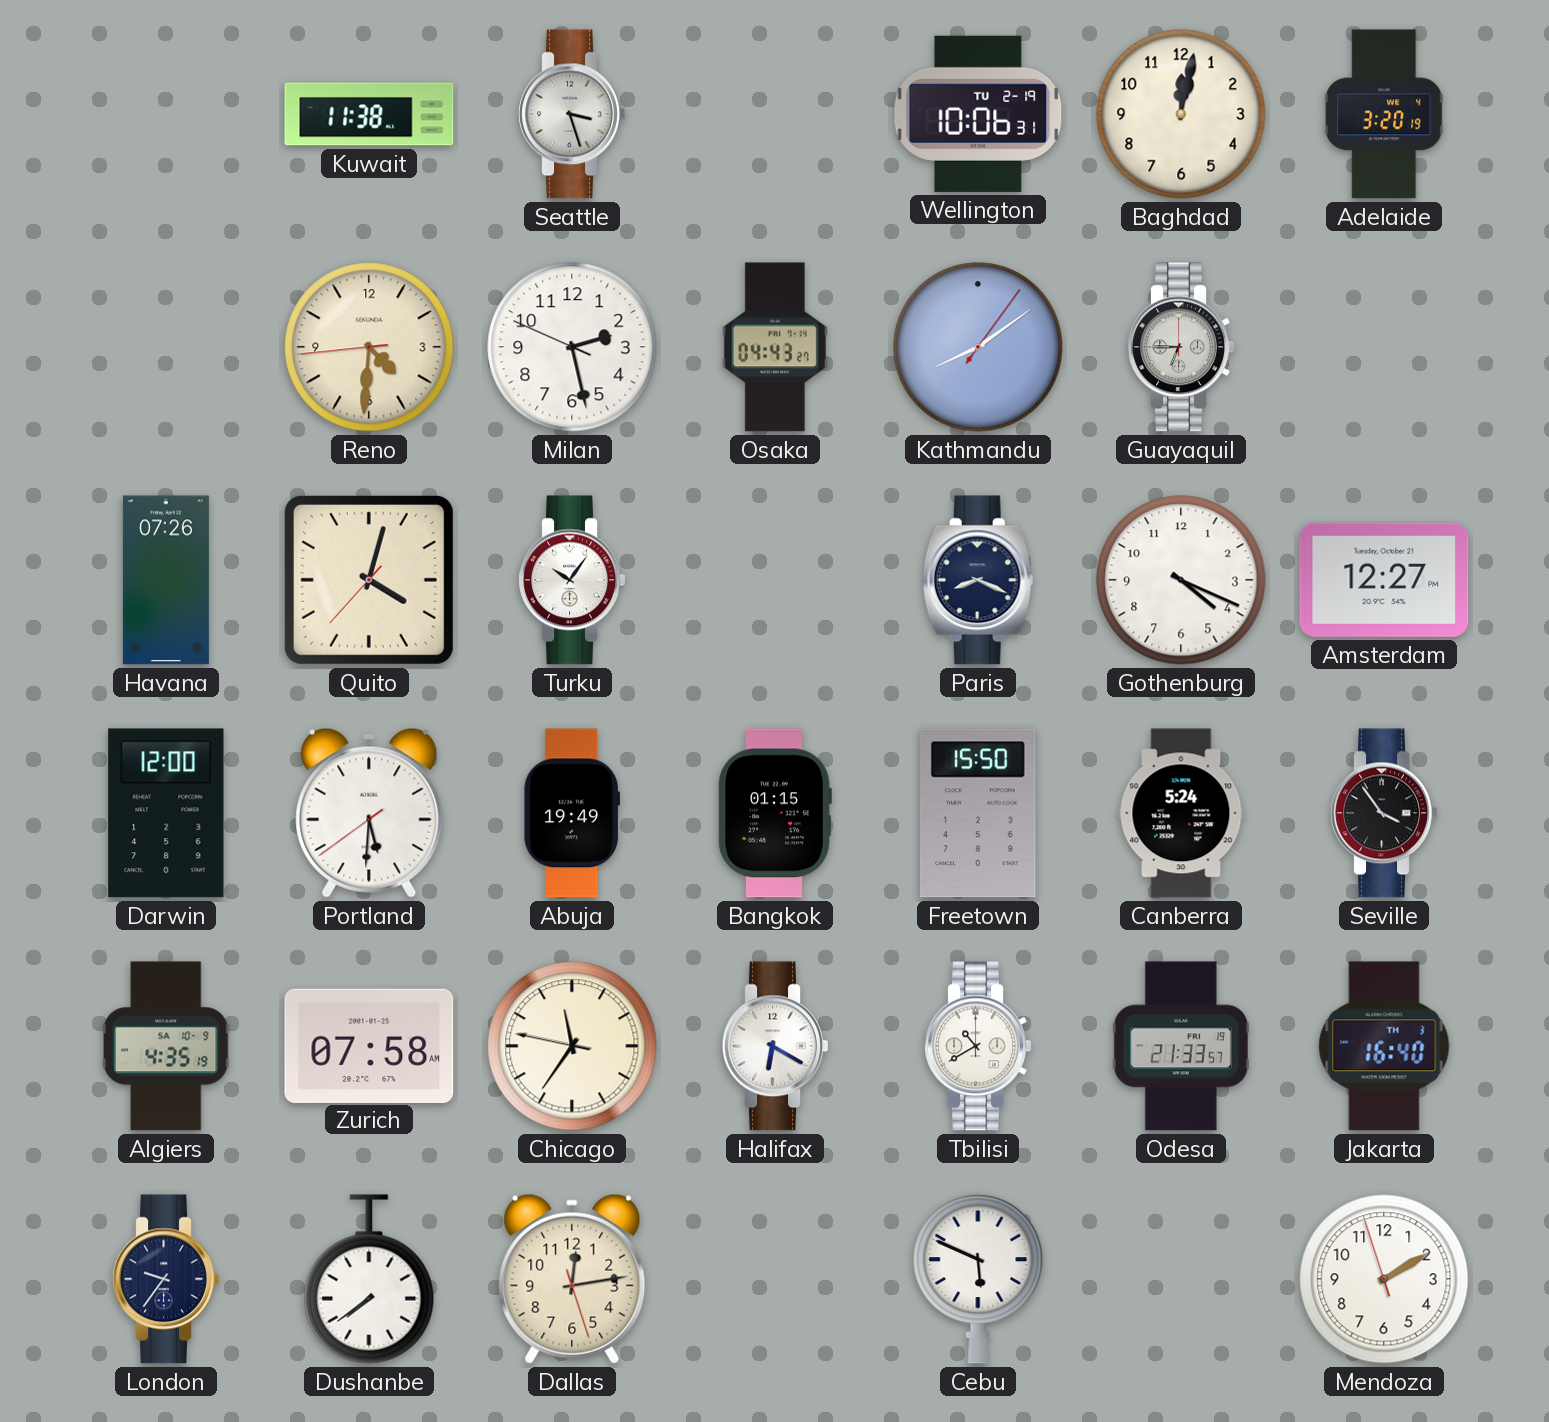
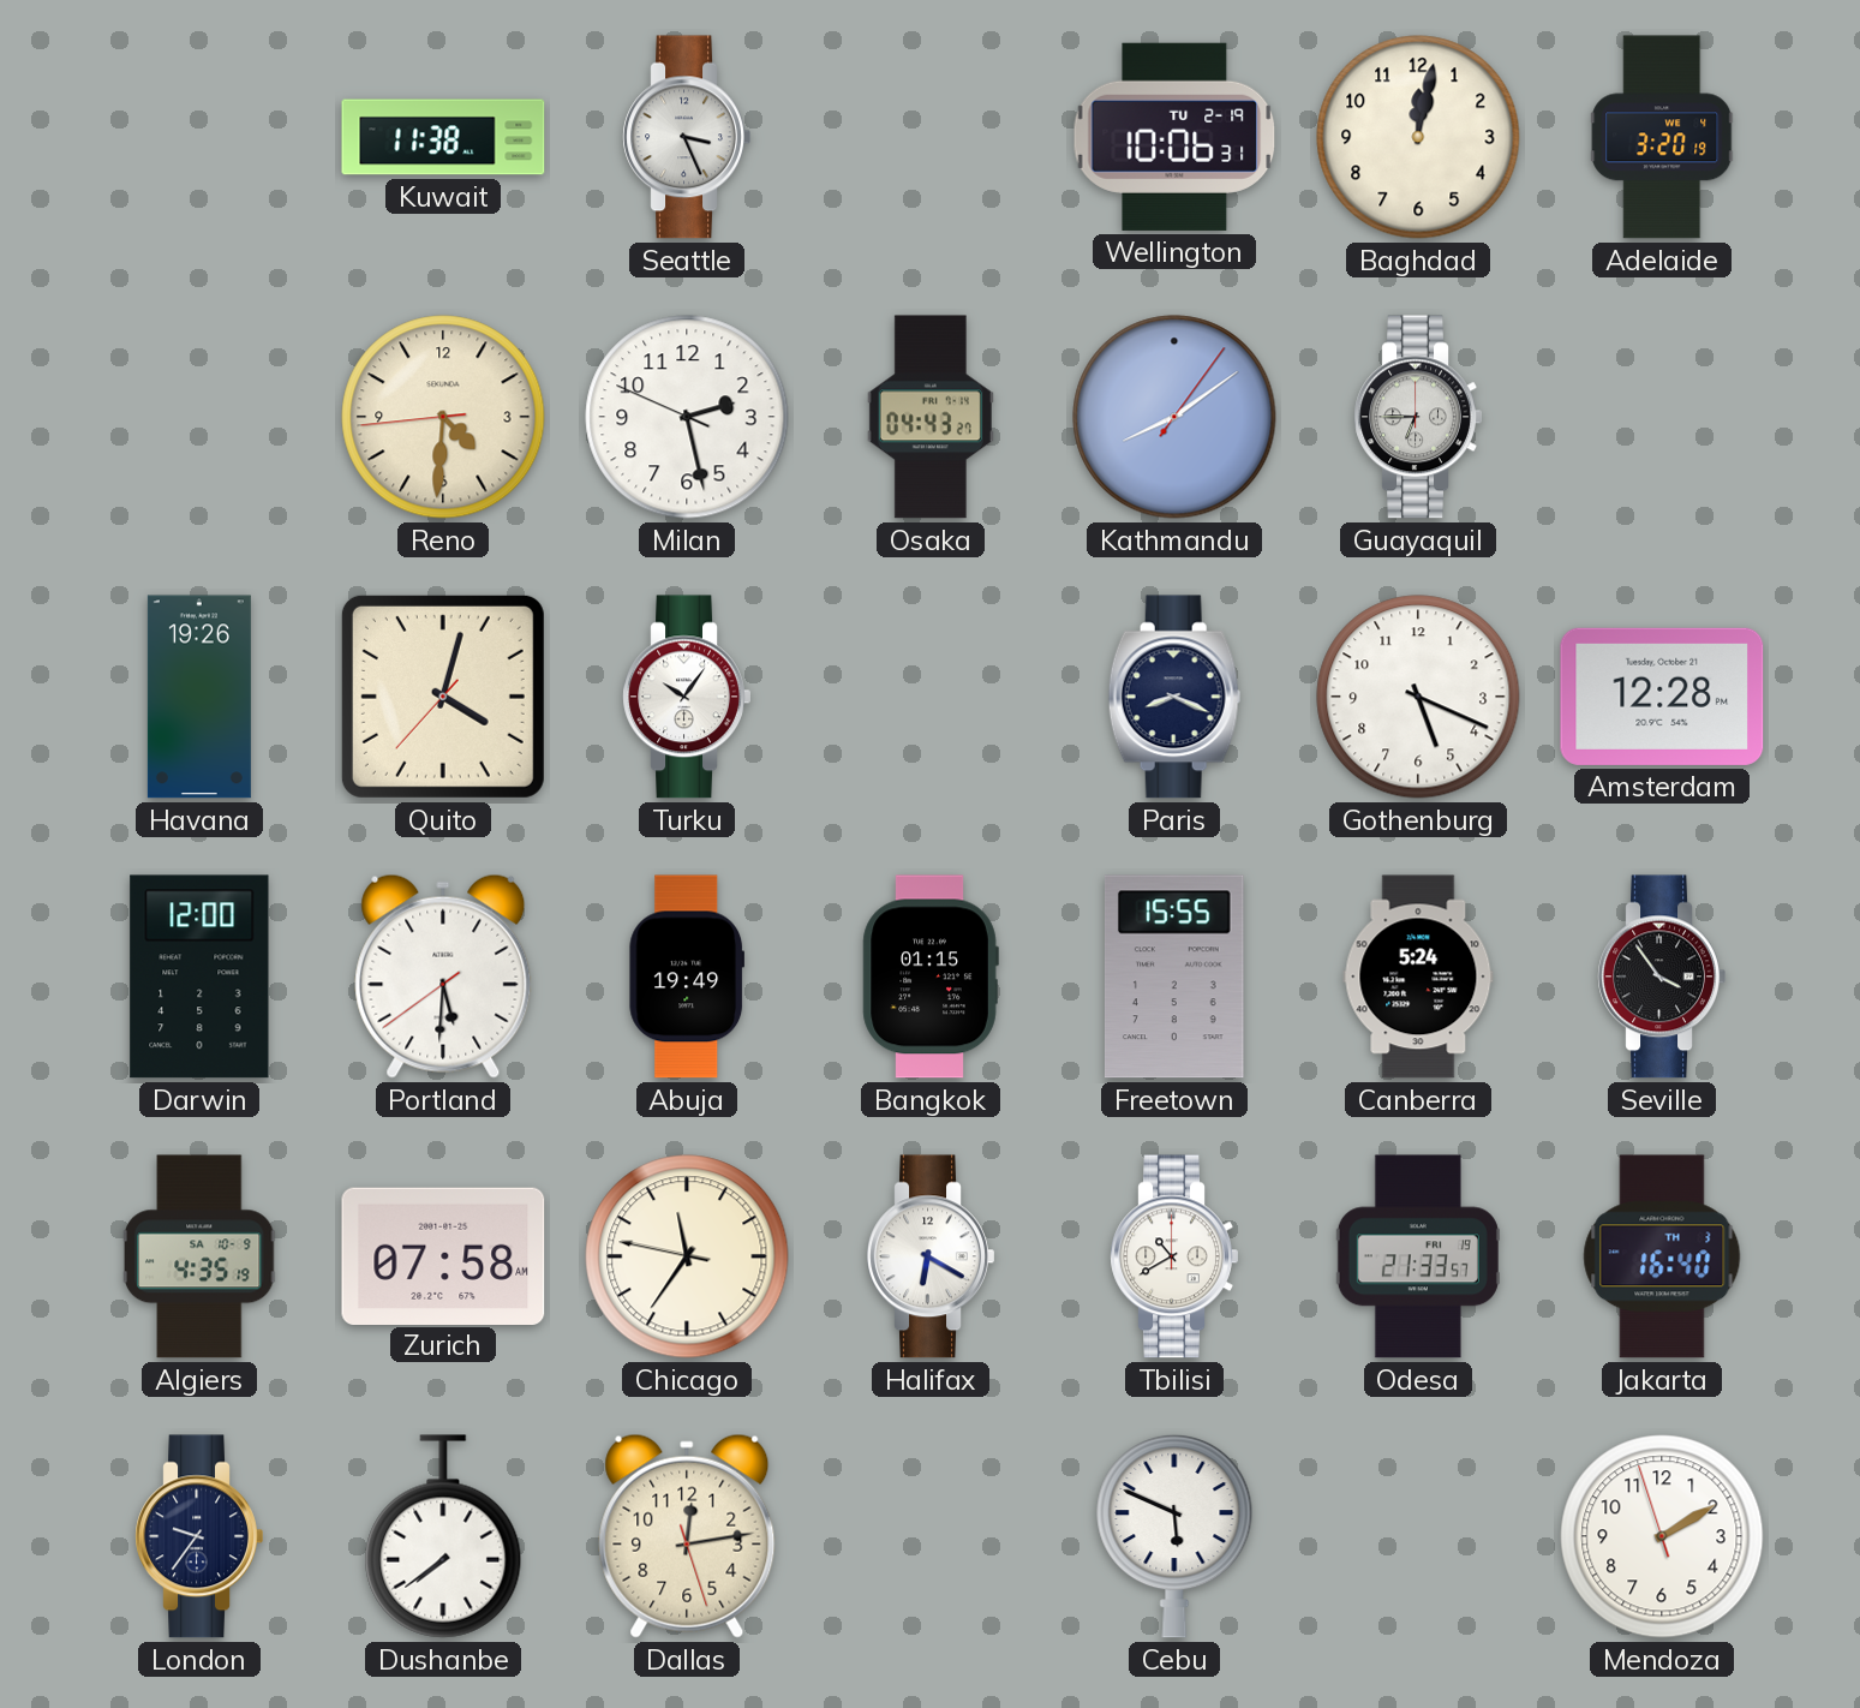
Seattle: 3:27 -> 3:26
Havana: 07:26 -> 19:26
Gothenburg: 4:19 -> 5:19
Amsterdam: 12:27 -> 12:28
Freetown: 15:50 -> 15:55
